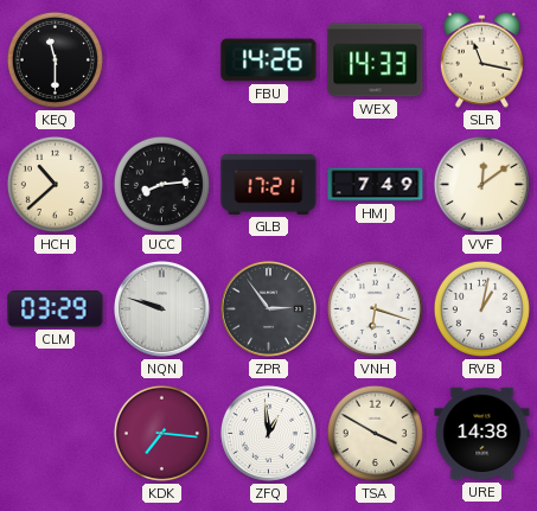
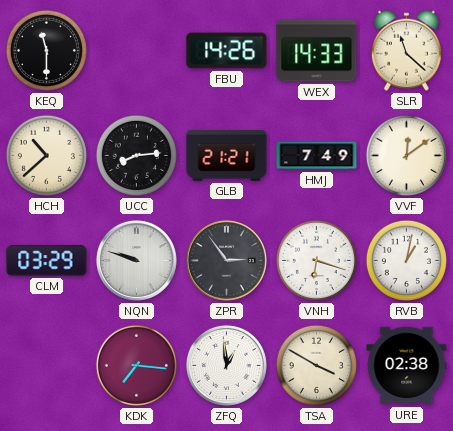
SLR: 11:17 -> 11:22
GLB: 17:21 -> 21:21
URE: 14:38 -> 02:38
